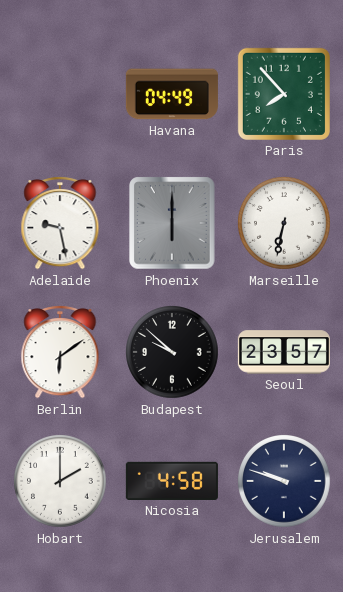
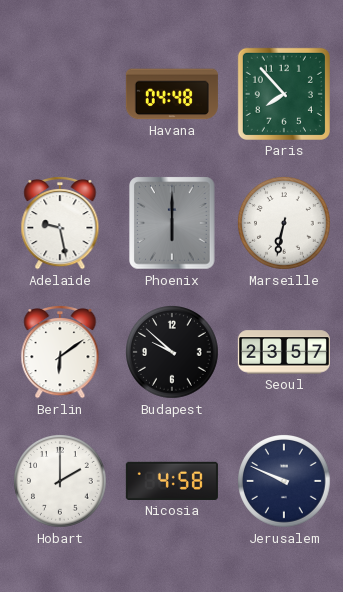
Havana: 04:49 -> 04:48
Jerusalem: 9:48 -> 9:49
